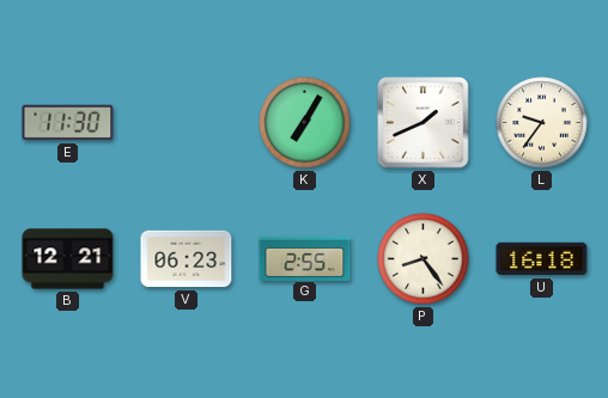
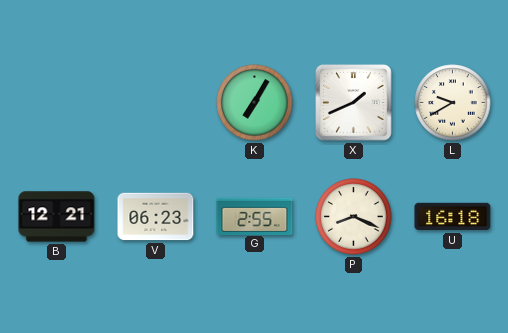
E: 11:30 -> none
L: 9:36 -> 9:40
P: 8:24 -> 8:19
